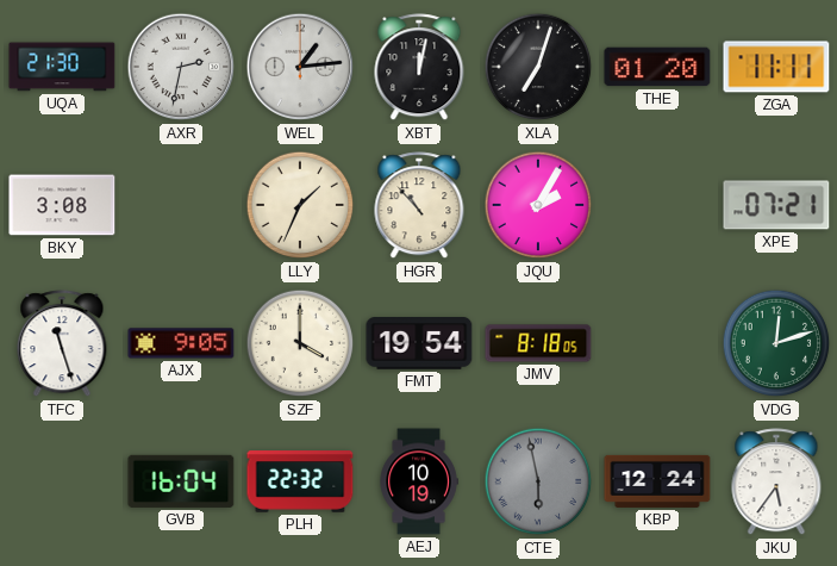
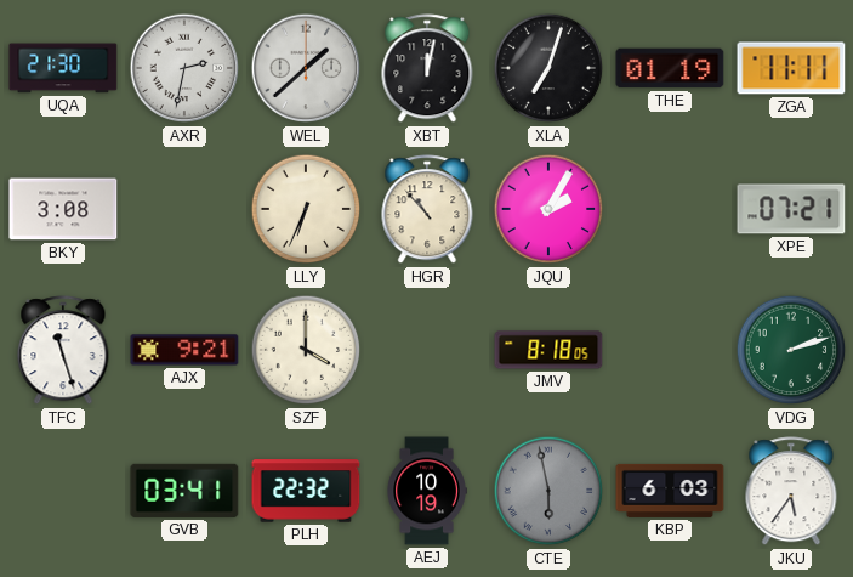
WEL: 1:14 -> 1:38
THE: 01:20 -> 01:19
LLY: 1:34 -> 6:34
AJX: 9:05 -> 9:21
FMT: 19:54 -> none
VDG: 12:12 -> 2:12
GVB: 16:04 -> 03:41
KBP: 12:24 -> 6:03
